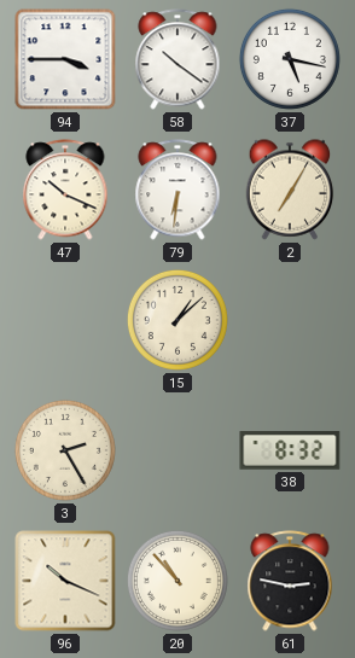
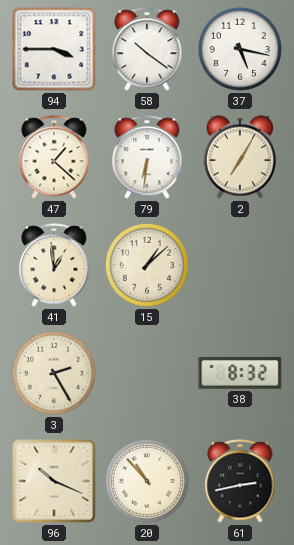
47: 10:19 -> 1:22
41: none -> 12:59
61: 2:47 -> 2:43
